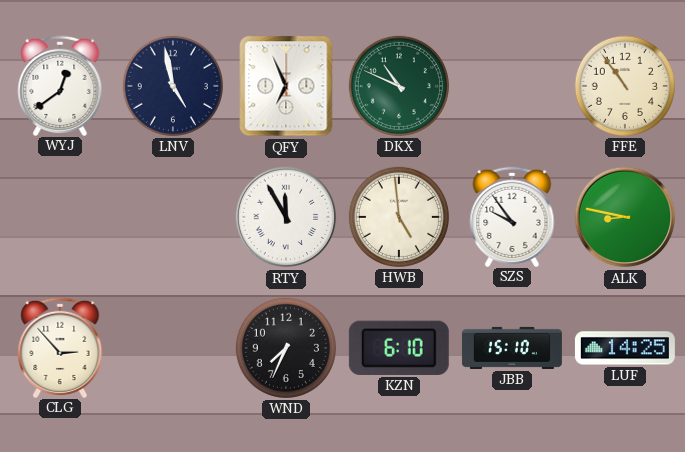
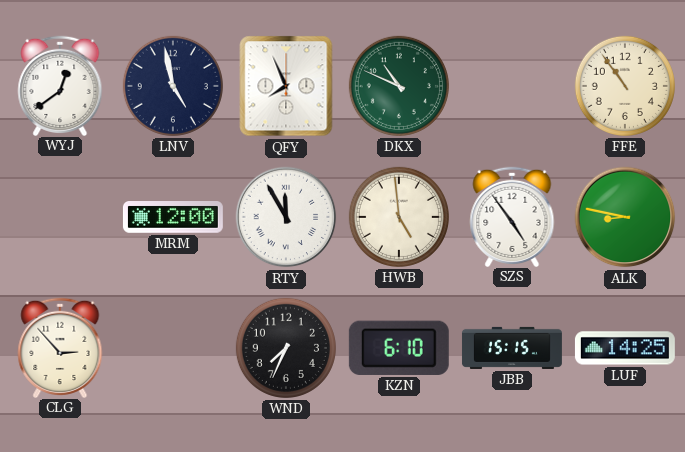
QFY: 6:56 -> 7:56
MRM: none -> 12:00
SZS: 9:54 -> 4:54
JBB: 15:10 -> 15:15
